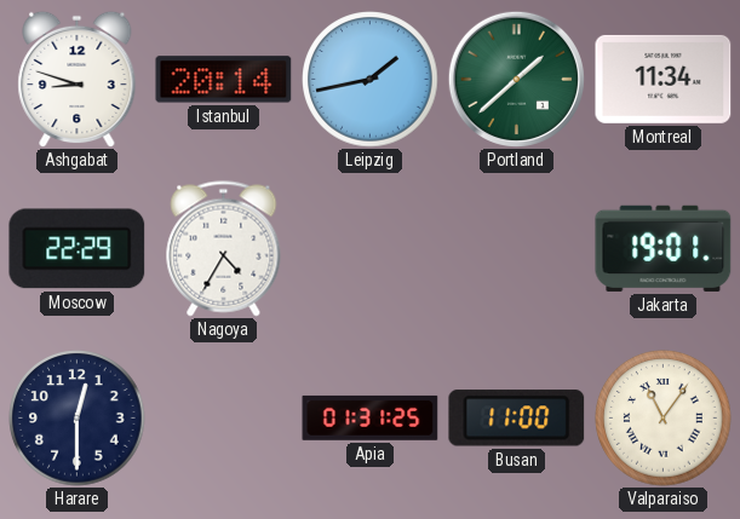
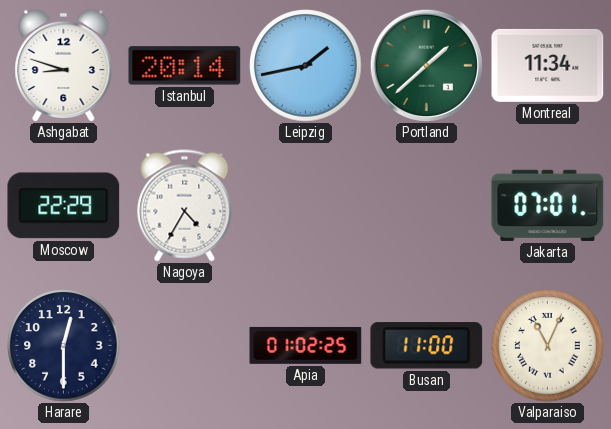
Jakarta: 19:01 -> 07:01
Apia: 01:31 -> 01:02
Valparaiso: 11:06 -> 11:04
